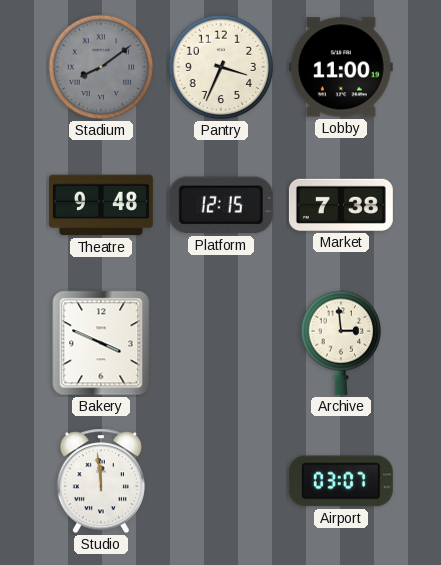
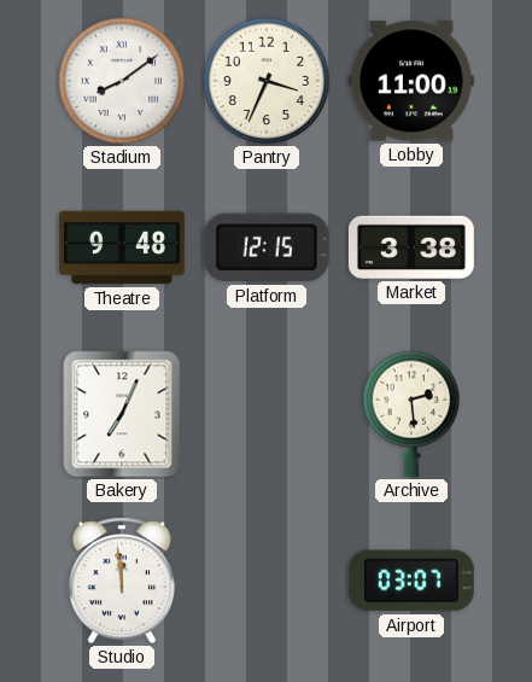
Stadium dial: grey -> white
Market: 7:38 -> 3:38
Bakery: 3:49 -> 7:04
Archive: 2:59 -> 2:29
